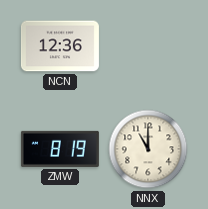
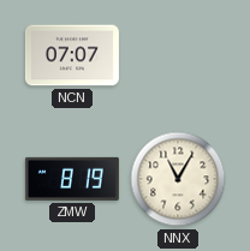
NCN: 12:36 -> 07:07
NNX: 11:00 -> 11:05
